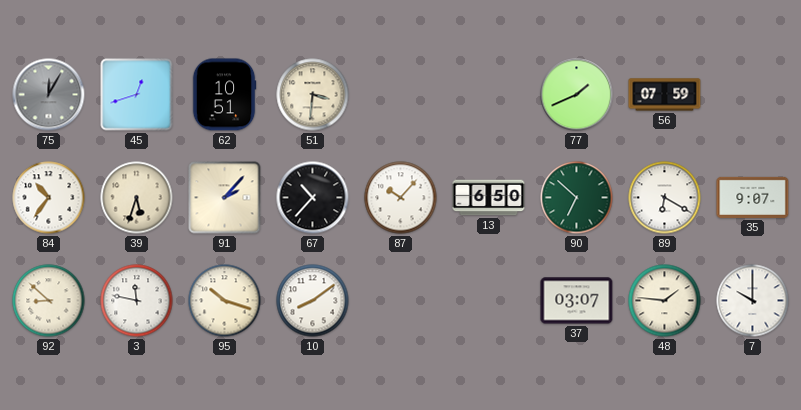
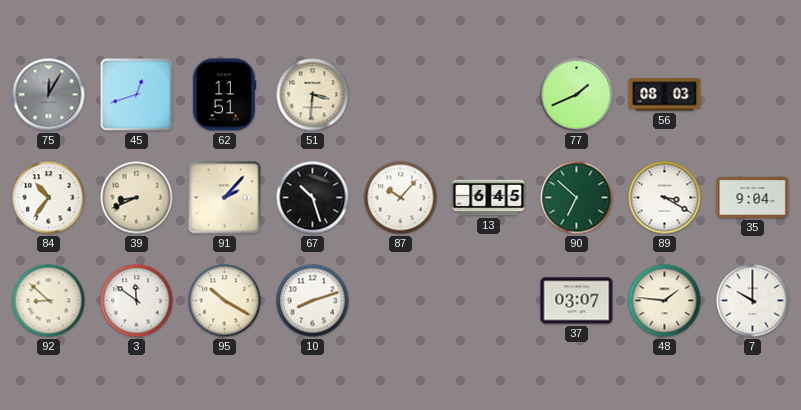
62: 10:51 -> 11:51
56: 07:59 -> 08:03
39: 5:33 -> 8:41
67: 10:37 -> 10:27
13: 6:50 -> 6:45
89: 6:20 -> 3:20
35: 9:07 -> 9:04
3: 11:47 -> 11:51
95: 10:18 -> 10:20
10: 8:09 -> 8:12
